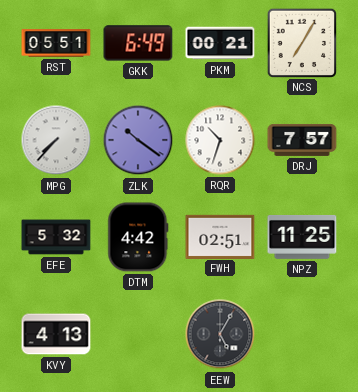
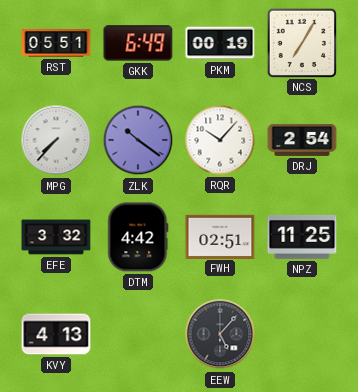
PKM: 00:21 -> 00:19
RQR: 10:33 -> 10:07
DRJ: 7:57 -> 2:54
EFE: 5:32 -> 3:32
EEW: 5:05 -> 5:07
